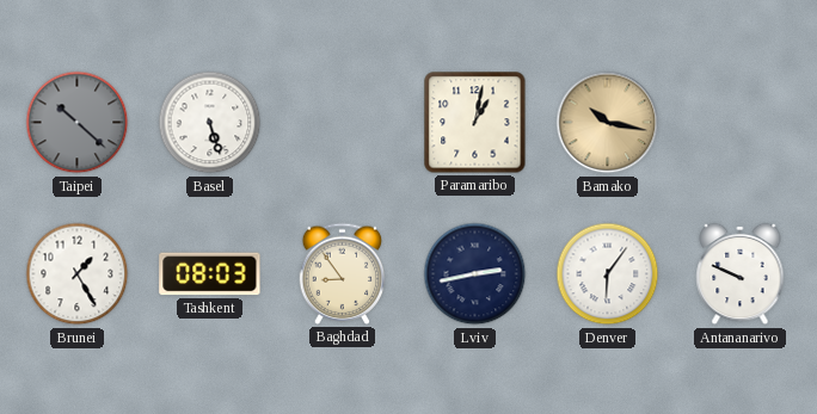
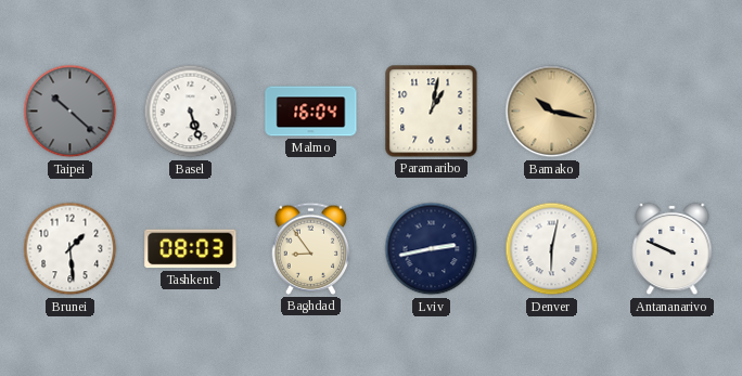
Malmo: none -> 16:04
Brunei: 1:25 -> 1:29
Denver: 6:06 -> 6:02
